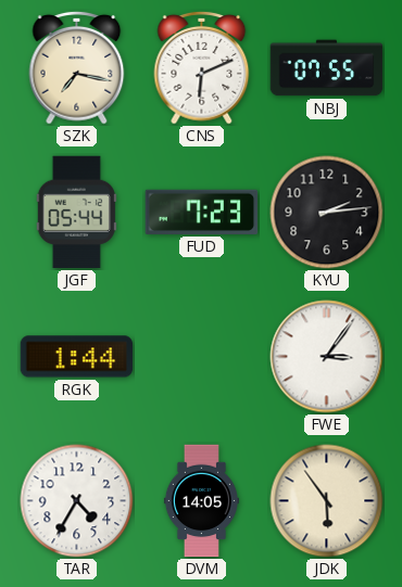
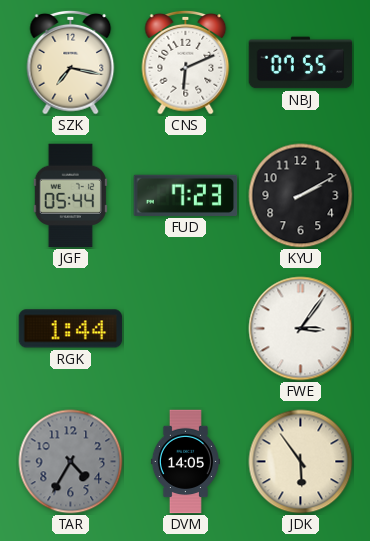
KYU: 2:14 -> 2:10
TAR dial: white -> grey
